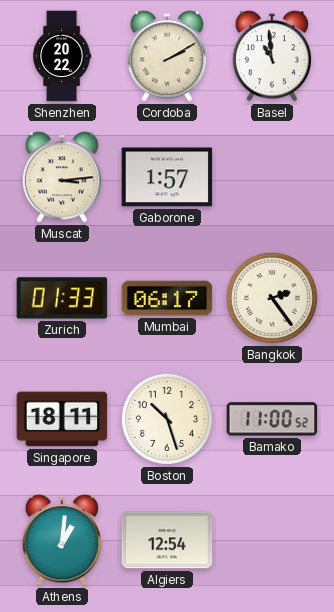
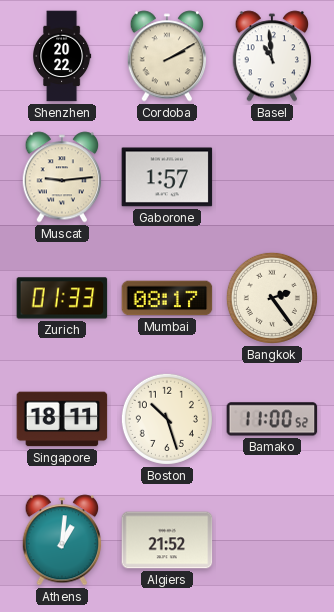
Muscat: 3:14 -> 9:14
Mumbai: 06:17 -> 08:17
Algiers: 12:54 -> 21:52
